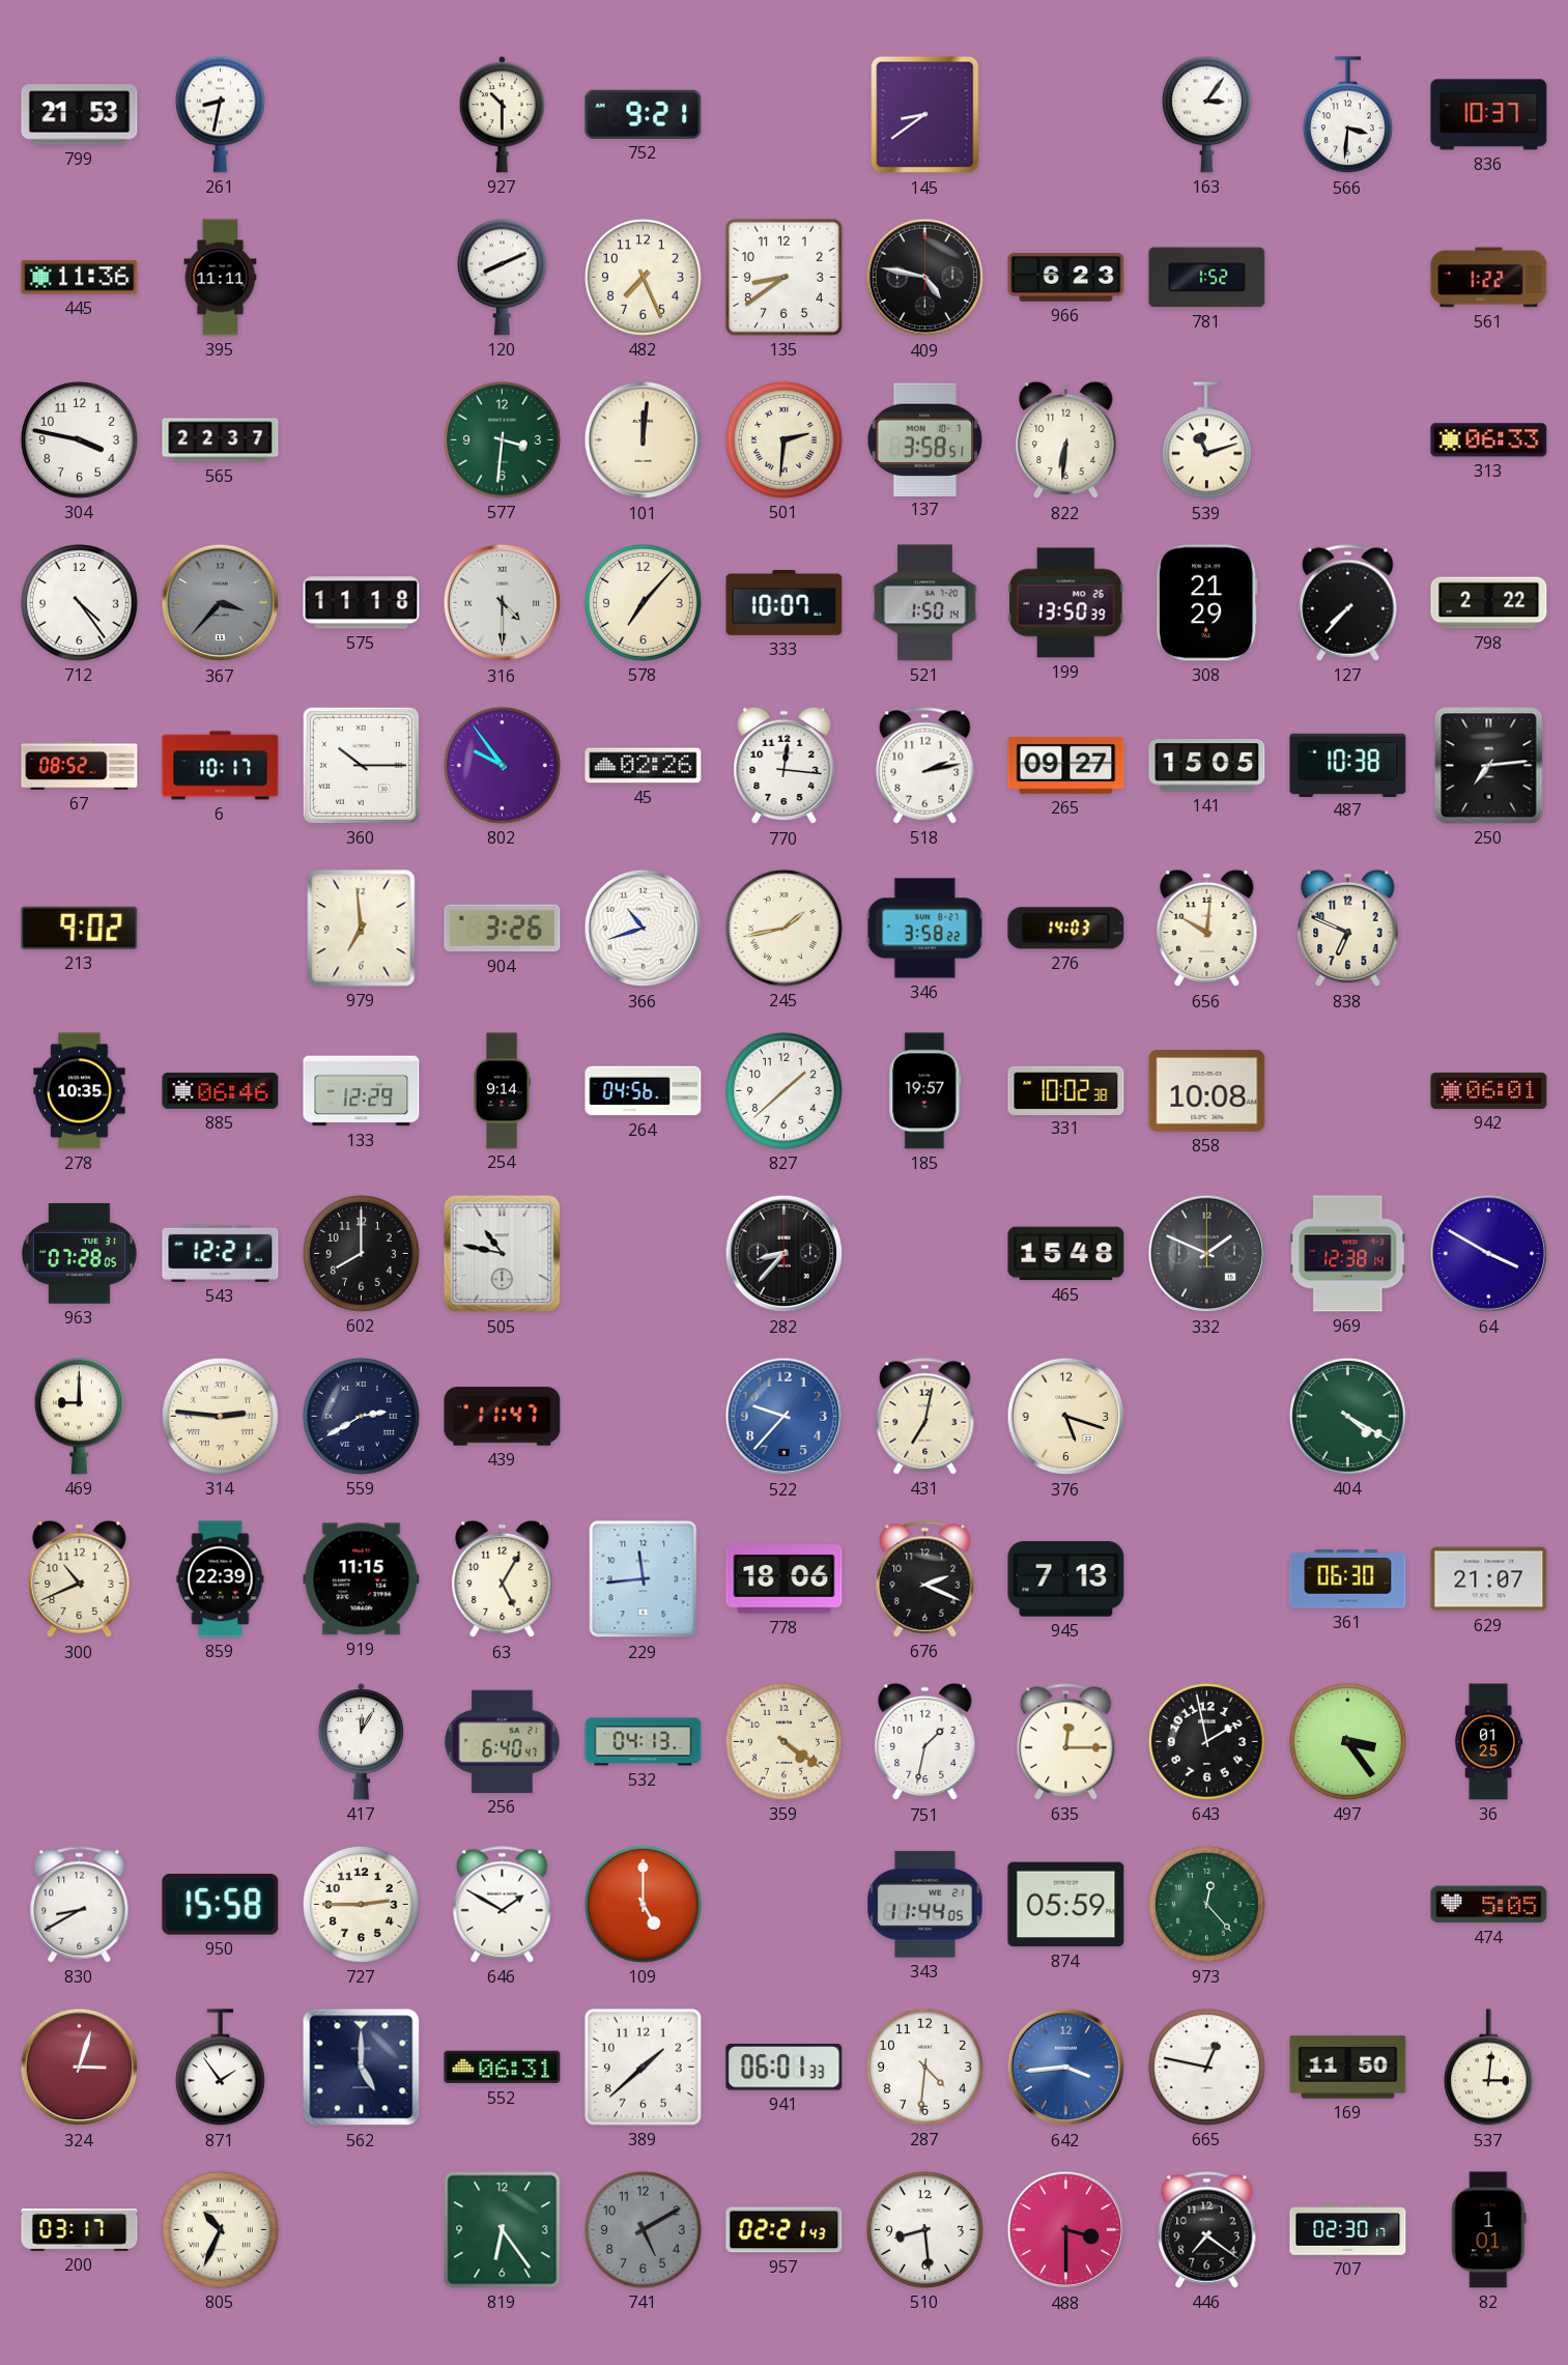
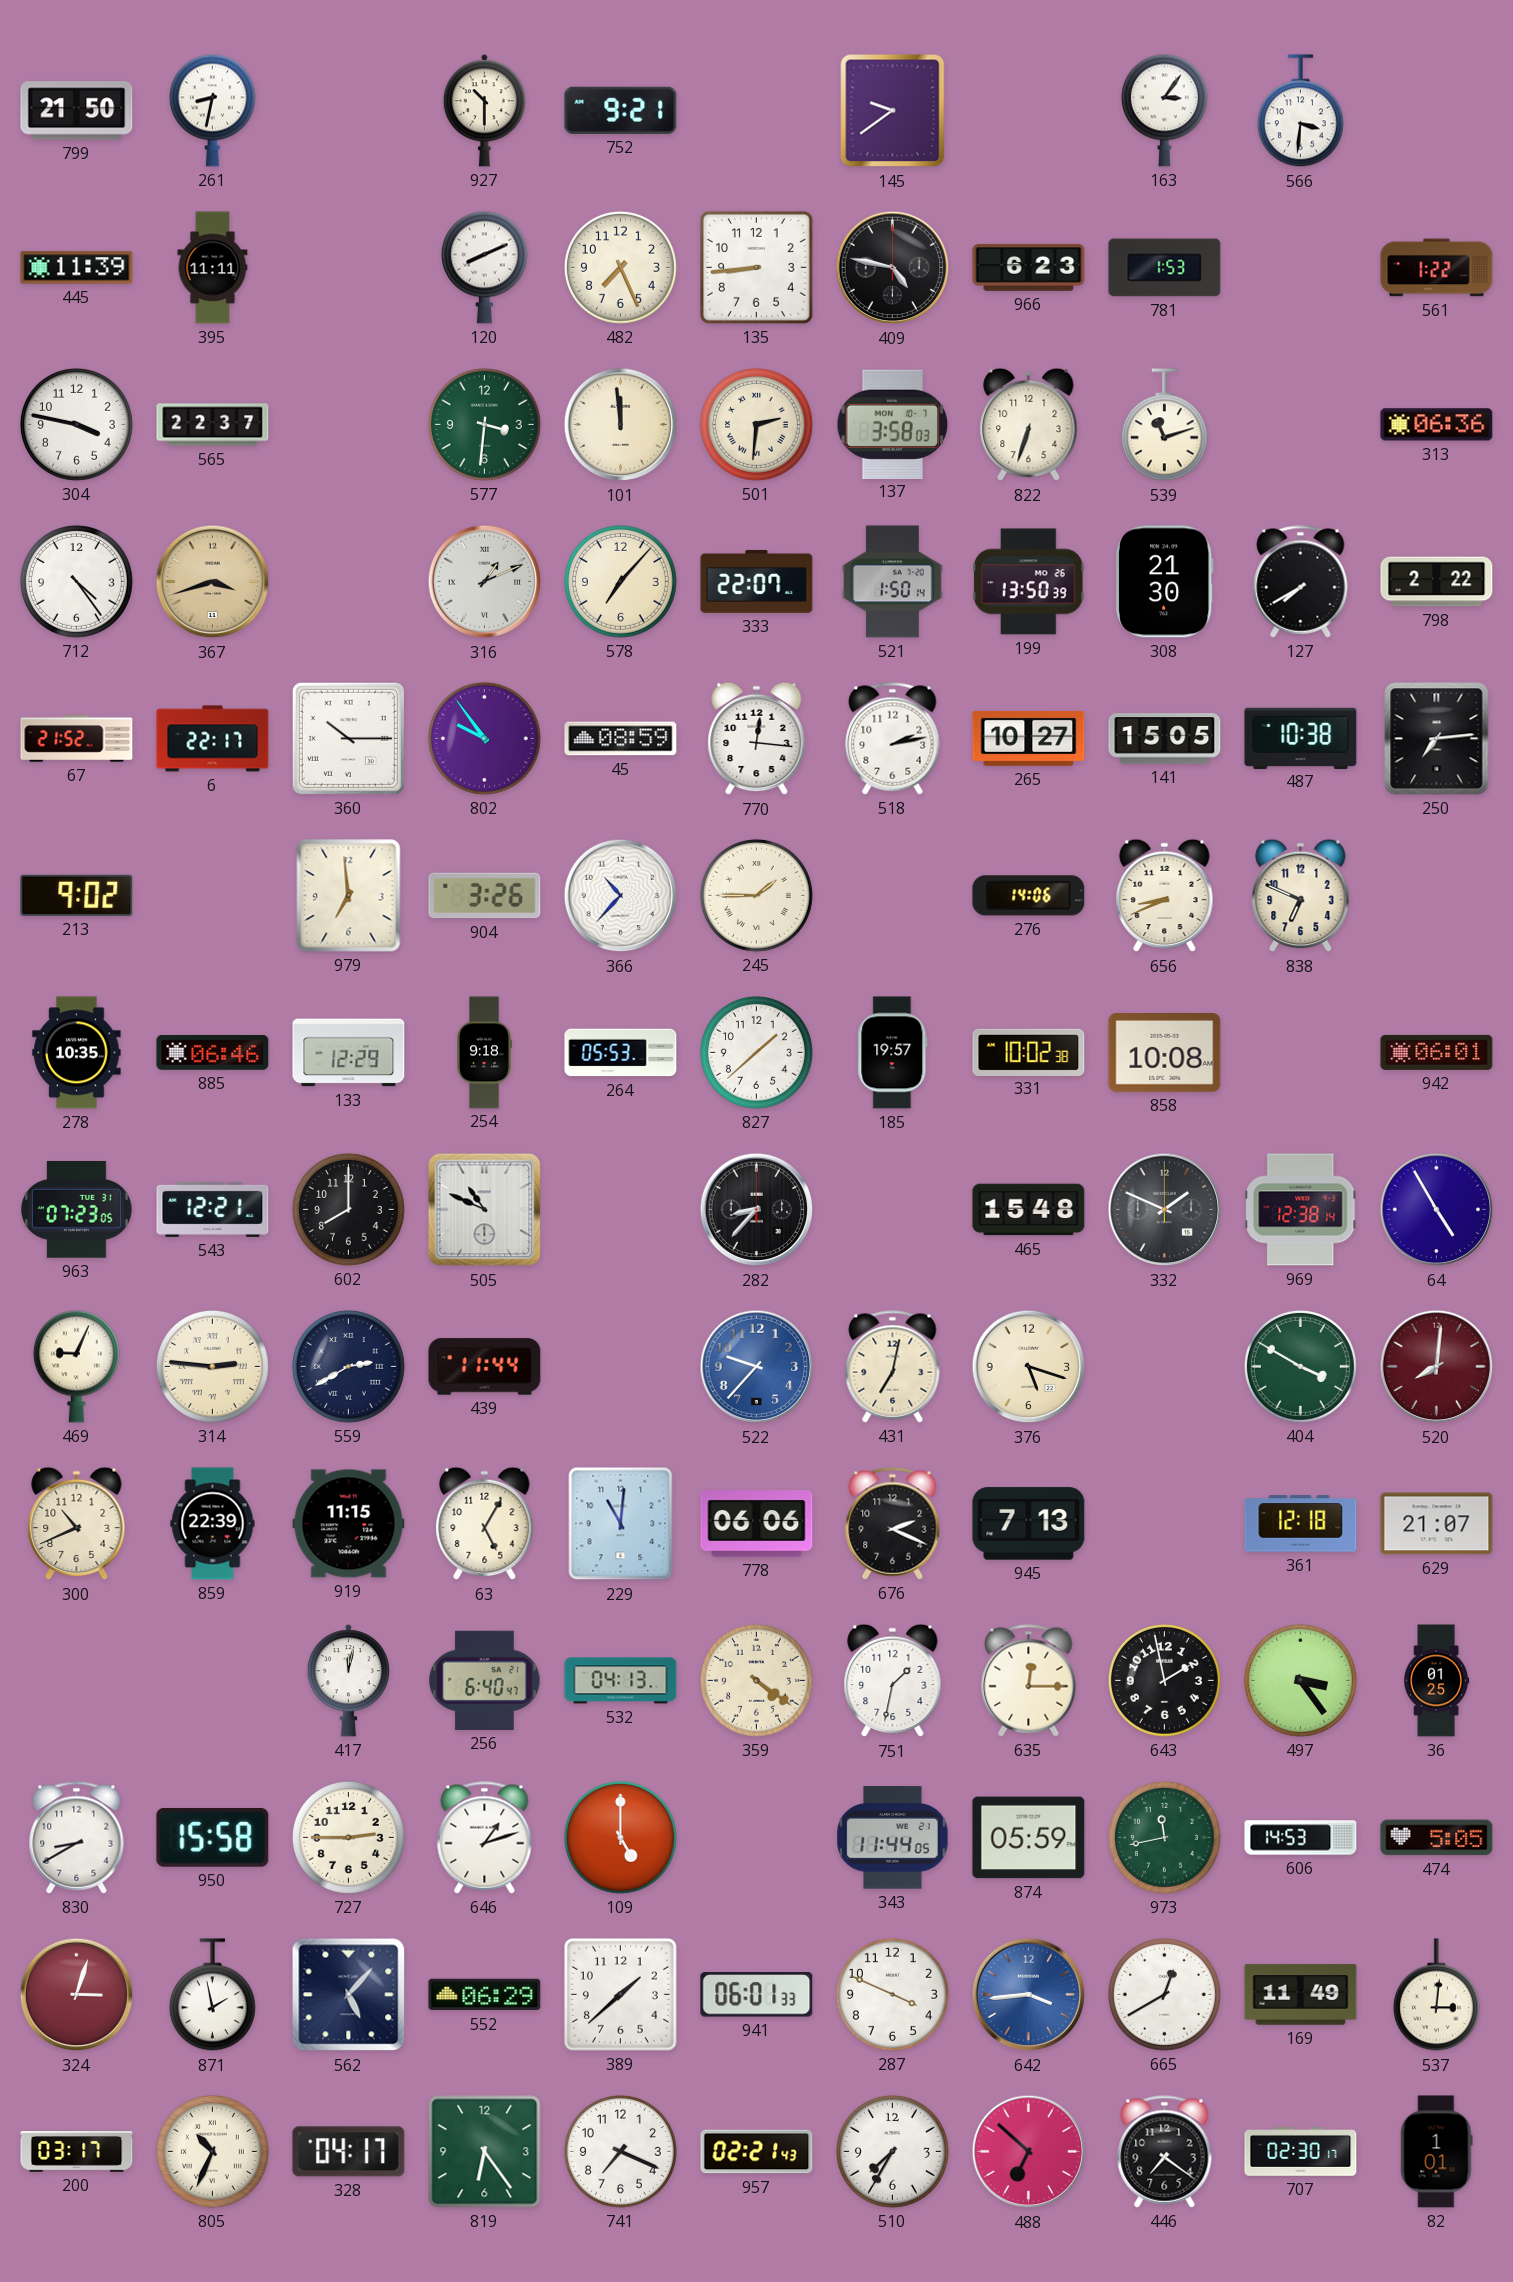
799: 21:53 -> 21:50
145: 8:39 -> 9:39
836: 10:37 -> none
445: 11:36 -> 11:39
135: 8:39 -> 8:44
781: 1:52 -> 1:53
101: 12:01 -> 11:59
137: 3:58:51 -> 3:58:03
822: 6:31 -> 6:33
313: 06:33 -> 06:36
367: 3:37 -> 3:42
367 dial: grey -> champagne
575: 11:18 -> none
316: 4:30 -> 1:11
333: 10:07 -> 22:07
308: 21:29 -> 21:30
127: 7:37 -> 7:40
67: 08:52 -> 21:52
6: 10:17 -> 22:17
45: 02:26 -> 08:59
265: 09:27 -> 10:27
366: 10:42 -> 10:37
245: 1:43 -> 1:45
346: 3:58 -> none
276: 14:03 -> 14:06
656: 10:01 -> 8:41
254: 9:14 -> 9:18
264: 04:56 -> 05:53
963: 07:28 -> 07:23
505: 10:47 -> 10:49
64: 3:50 -> 4:55
469: 9:00 -> 9:04
439: 11:47 -> 11:44
404: 4:20 -> 3:50
520: none -> 8:01
229: 11:44 -> 11:01
778: 18:06 -> 06:06
361: 06:30 -> 12:18
417: 12:05 -> 12:02
646: 1:50 -> 1:12
973: 12:23 -> 11:43
606: none -> 14:53
871: 1:54 -> 1:58
562: 5:00 -> 5:07
552: 06:31 -> 06:29
287: 4:31 -> 3:49
665: 12:47 -> 12:40
169: 11:50 -> 11:49
328: none -> 04:17
741: 5:10 -> 7:19
741 dial: grey -> white
510: 8:29 -> 7:35
488: 3:30 -> 6:52
